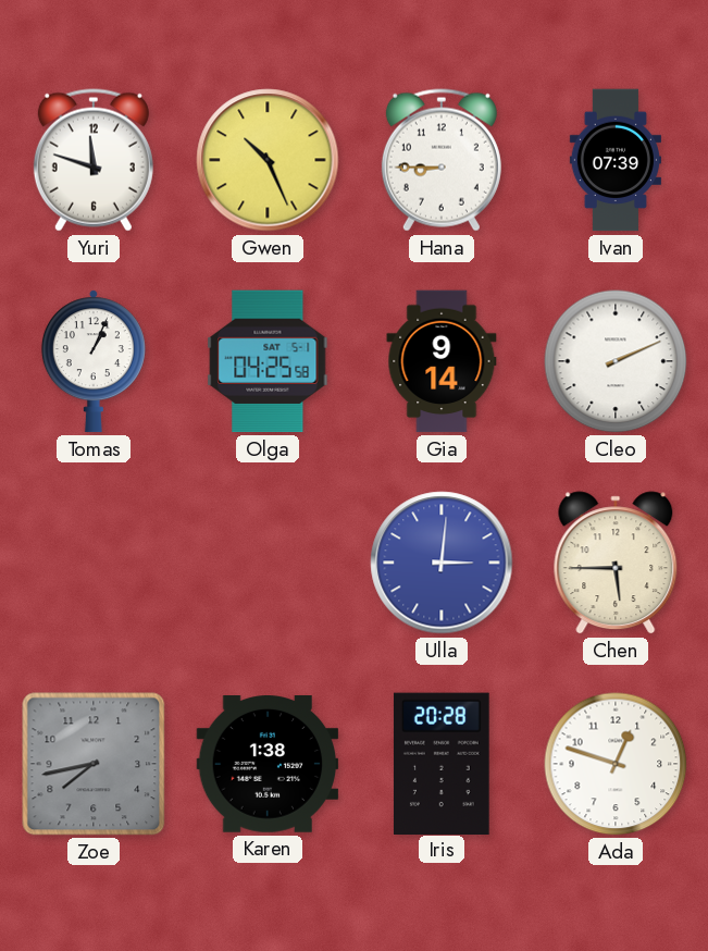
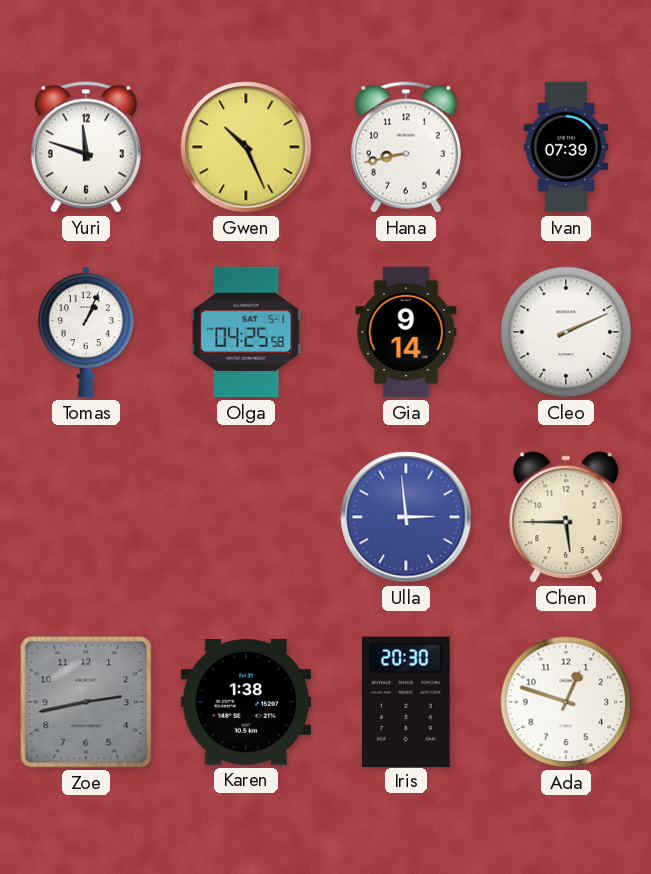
Hana: 8:45 -> 8:43
Ulla: 3:01 -> 2:59
Zoe: 7:43 -> 2:43
Iris: 20:28 -> 20:30
